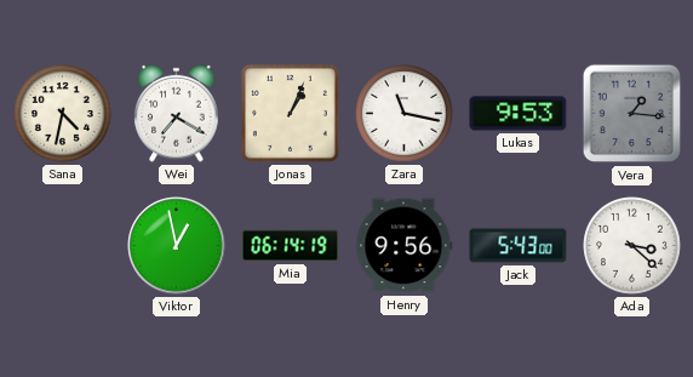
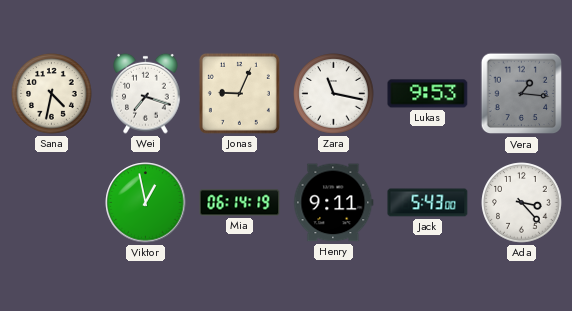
Wei: 7:20 -> 7:18
Jonas: 1:04 -> 9:04
Henry: 9:56 -> 9:11
Ada: 3:22 -> 3:23
